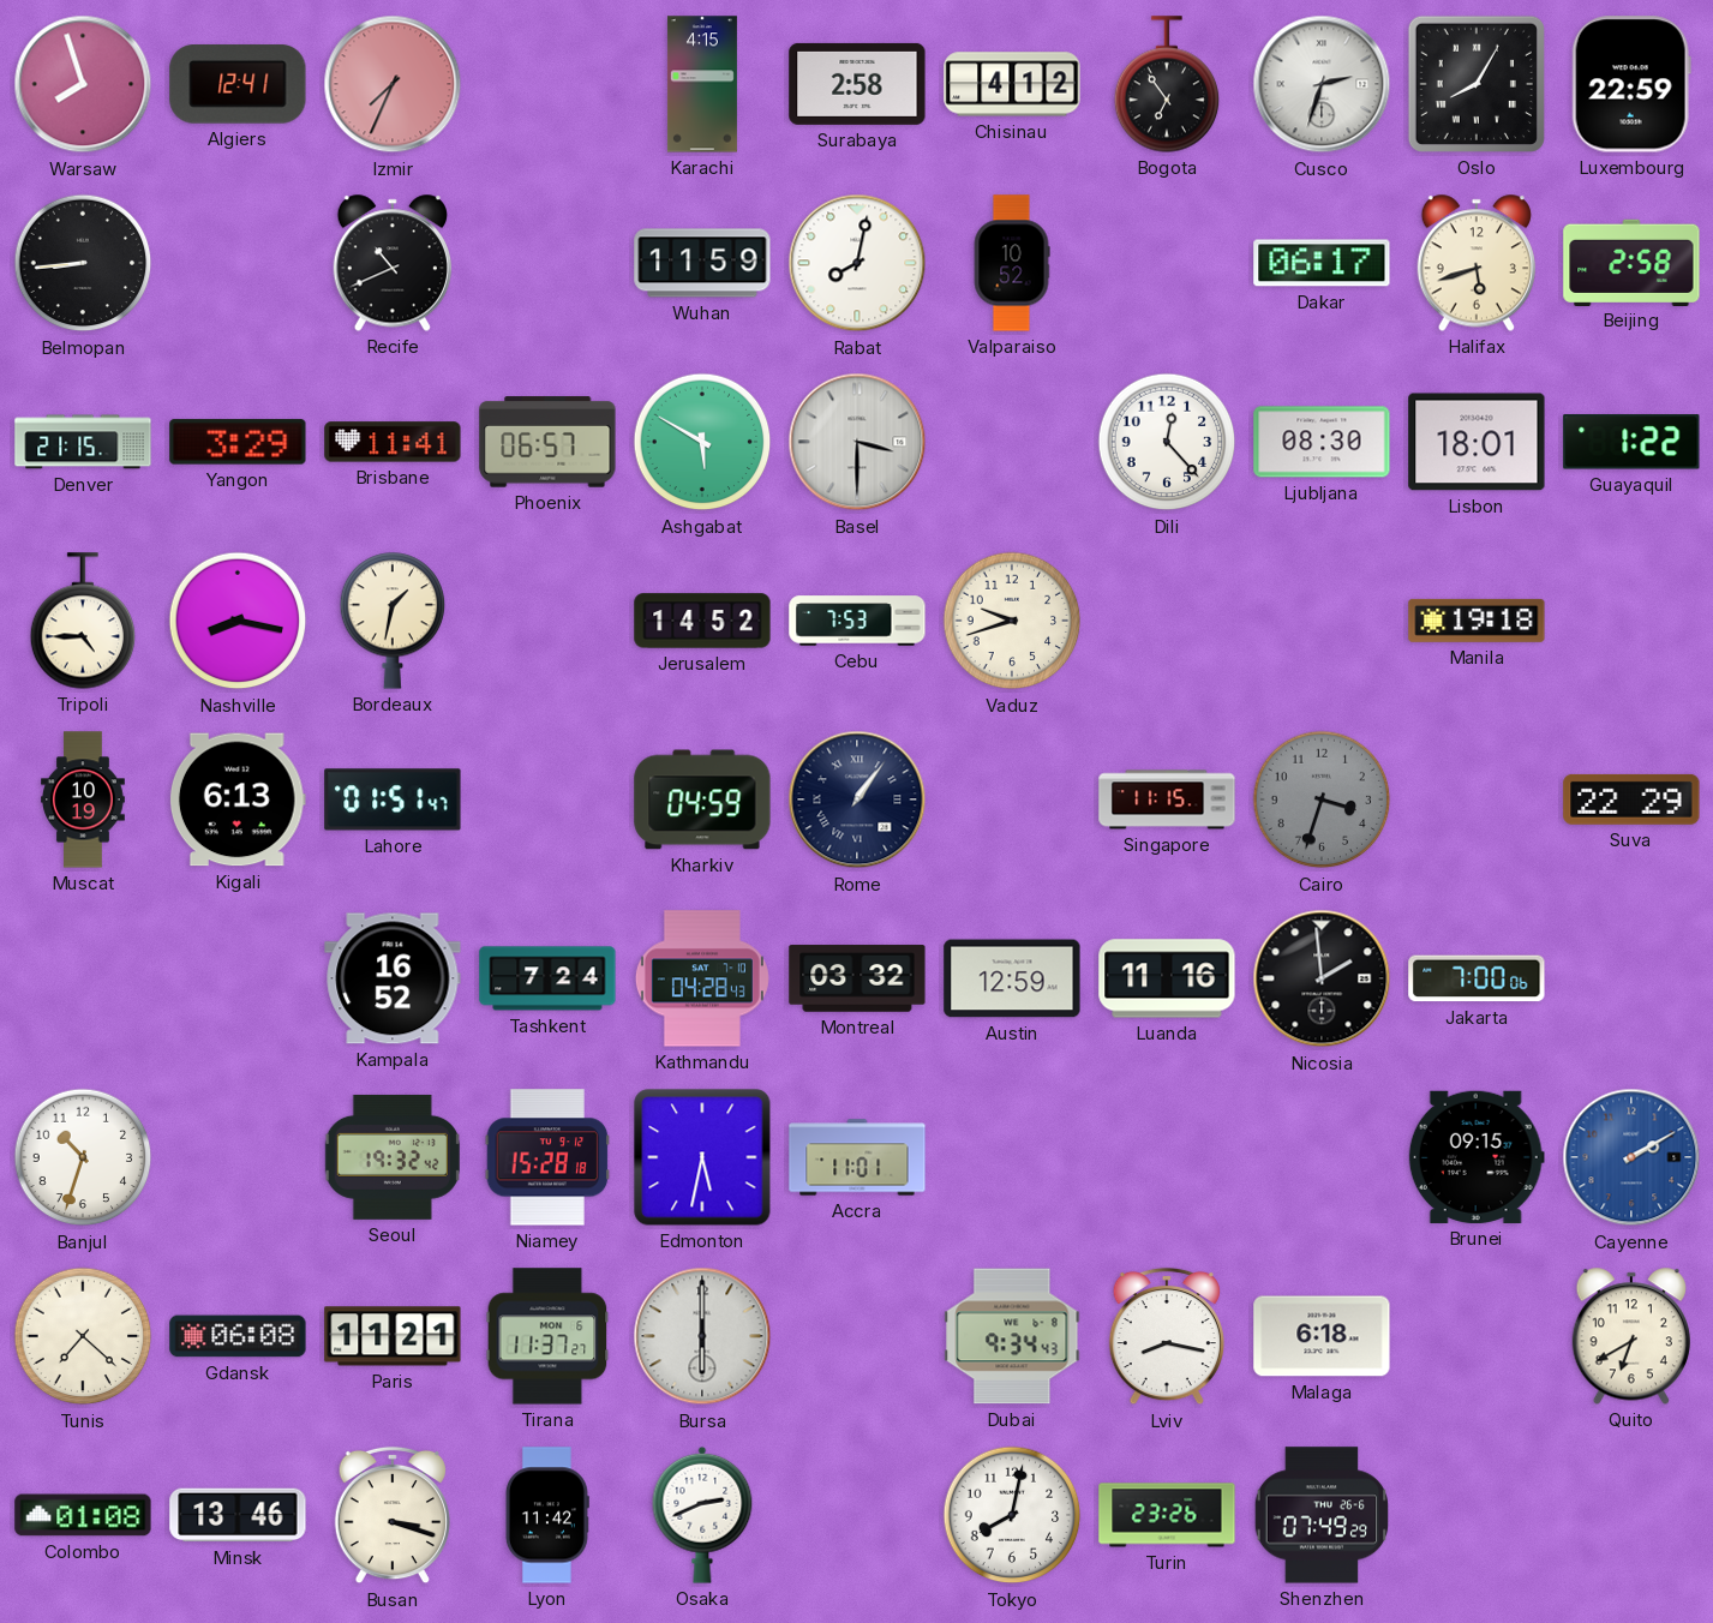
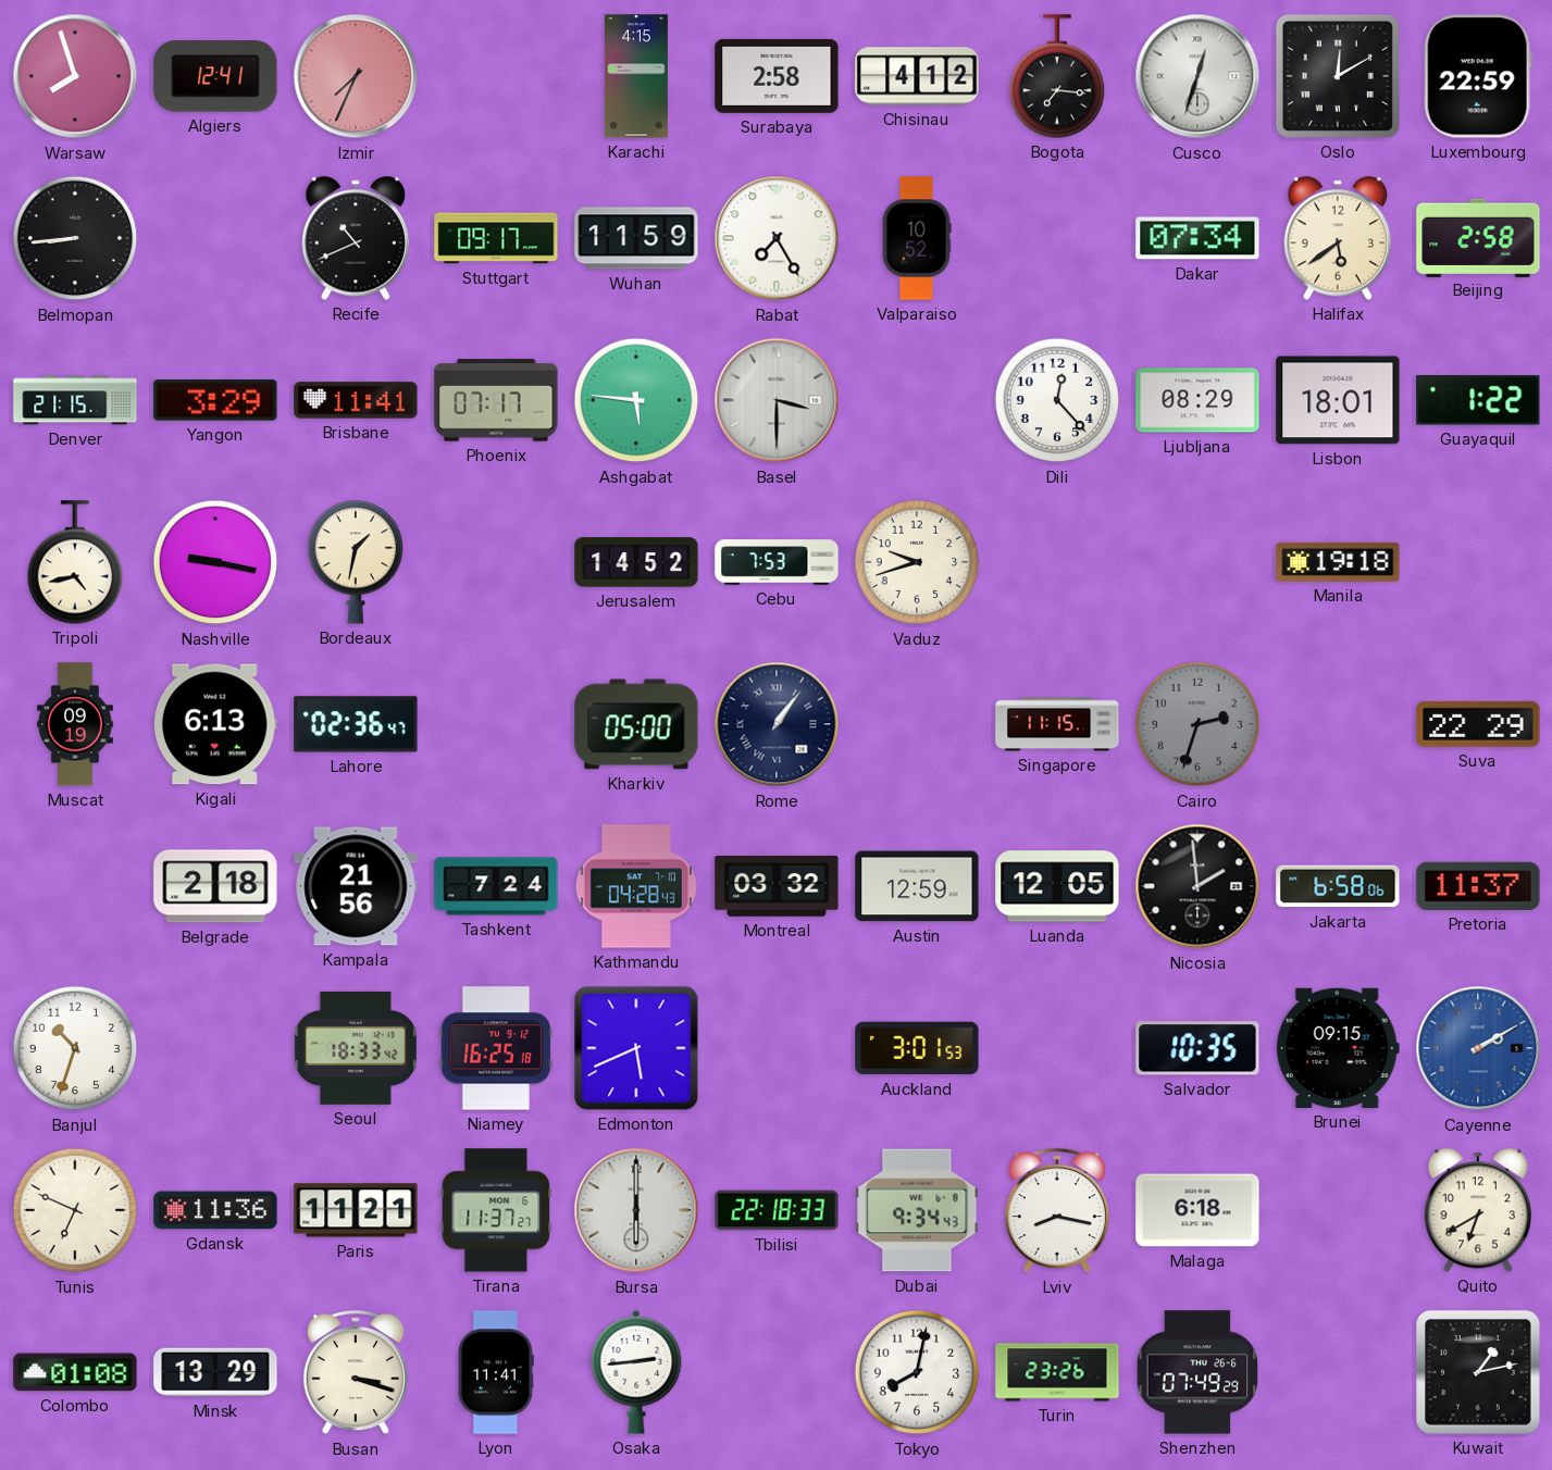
Bogota: 6:54 -> 7:16
Cusco: 2:33 -> 12:33
Oslo: 8:05 -> 12:10
Stuttgart: none -> 09:17
Rabat: 8:02 -> 7:25
Dakar: 06:17 -> 07:34
Halifax: 5:42 -> 5:39
Phoenix: 06:57 -> 07:17
Ashgabat: 5:50 -> 5:46
Ljubljana: 08:30 -> 08:29
Tripoli: 4:45 -> 4:43
Nashville: 8:17 -> 9:17
Muscat: 10:19 -> 09:19
Lahore: 01:51 -> 02:36
Kharkiv: 04:59 -> 05:00
Cairo: 3:33 -> 2:33
Belgrade: none -> 2:18
Kampala: 16:52 -> 21:56
Luanda: 11:16 -> 12:05
Jakarta: 7:00 -> 6:58
Pretoria: none -> 11:37
Seoul: 19:32 -> 18:33
Niamey: 15:28 -> 16:25
Edmonton: 5:32 -> 5:41
Accra: 11:01 -> none
Auckland: none -> 3:01
Salvador: none -> 10:35
Tunis: 7:22 -> 6:49
Gdansk: 06:08 -> 11:36
Tbilisi: none -> 22:18
Minsk: 13:46 -> 13:29
Lyon: 11:42 -> 11:41
Osaka: 2:41 -> 2:44
Kuwait: none -> 1:13
